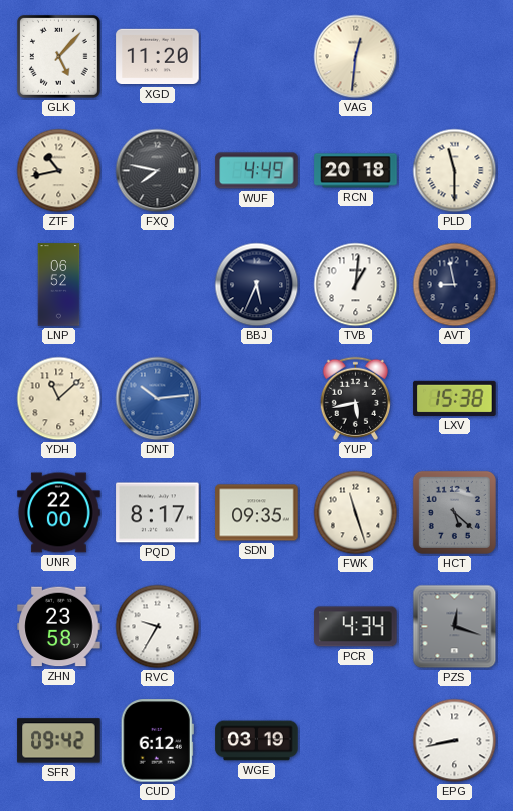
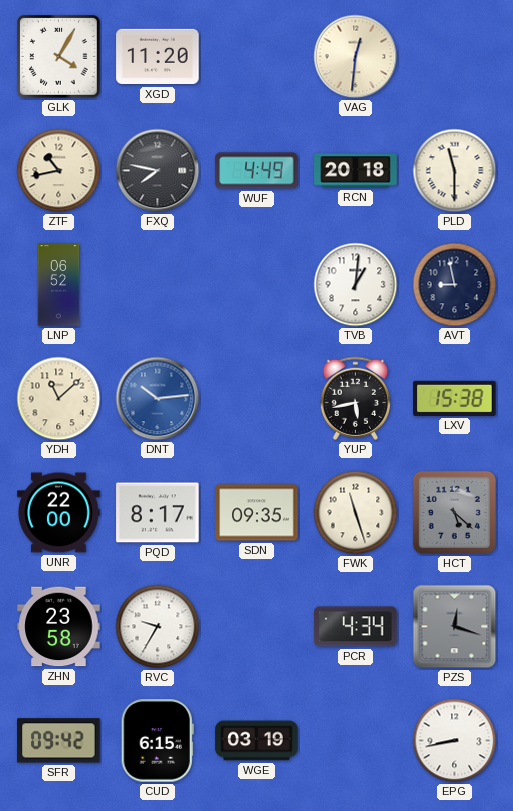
GLK: 5:07 -> 4:05
BBJ: 5:34 -> none
CUD: 6:12 -> 6:15
